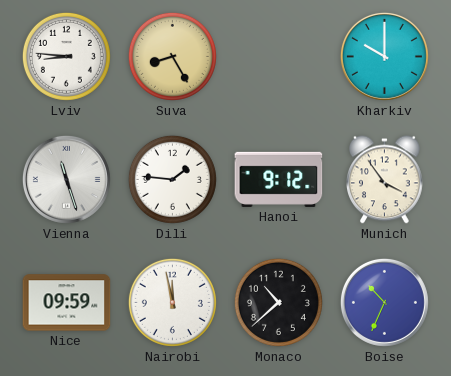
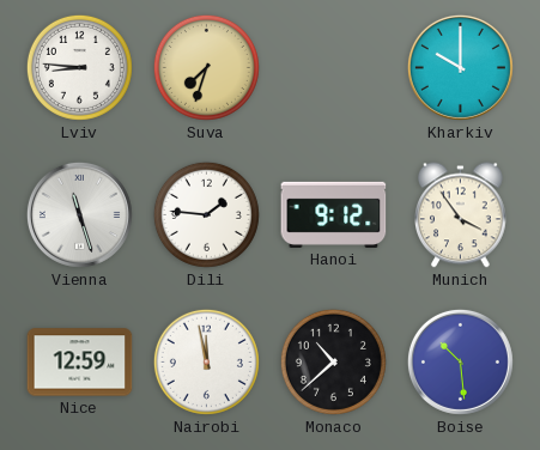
Suva: 8:25 -> 7:33
Nice: 09:59 -> 12:59
Boise: 10:34 -> 10:29
